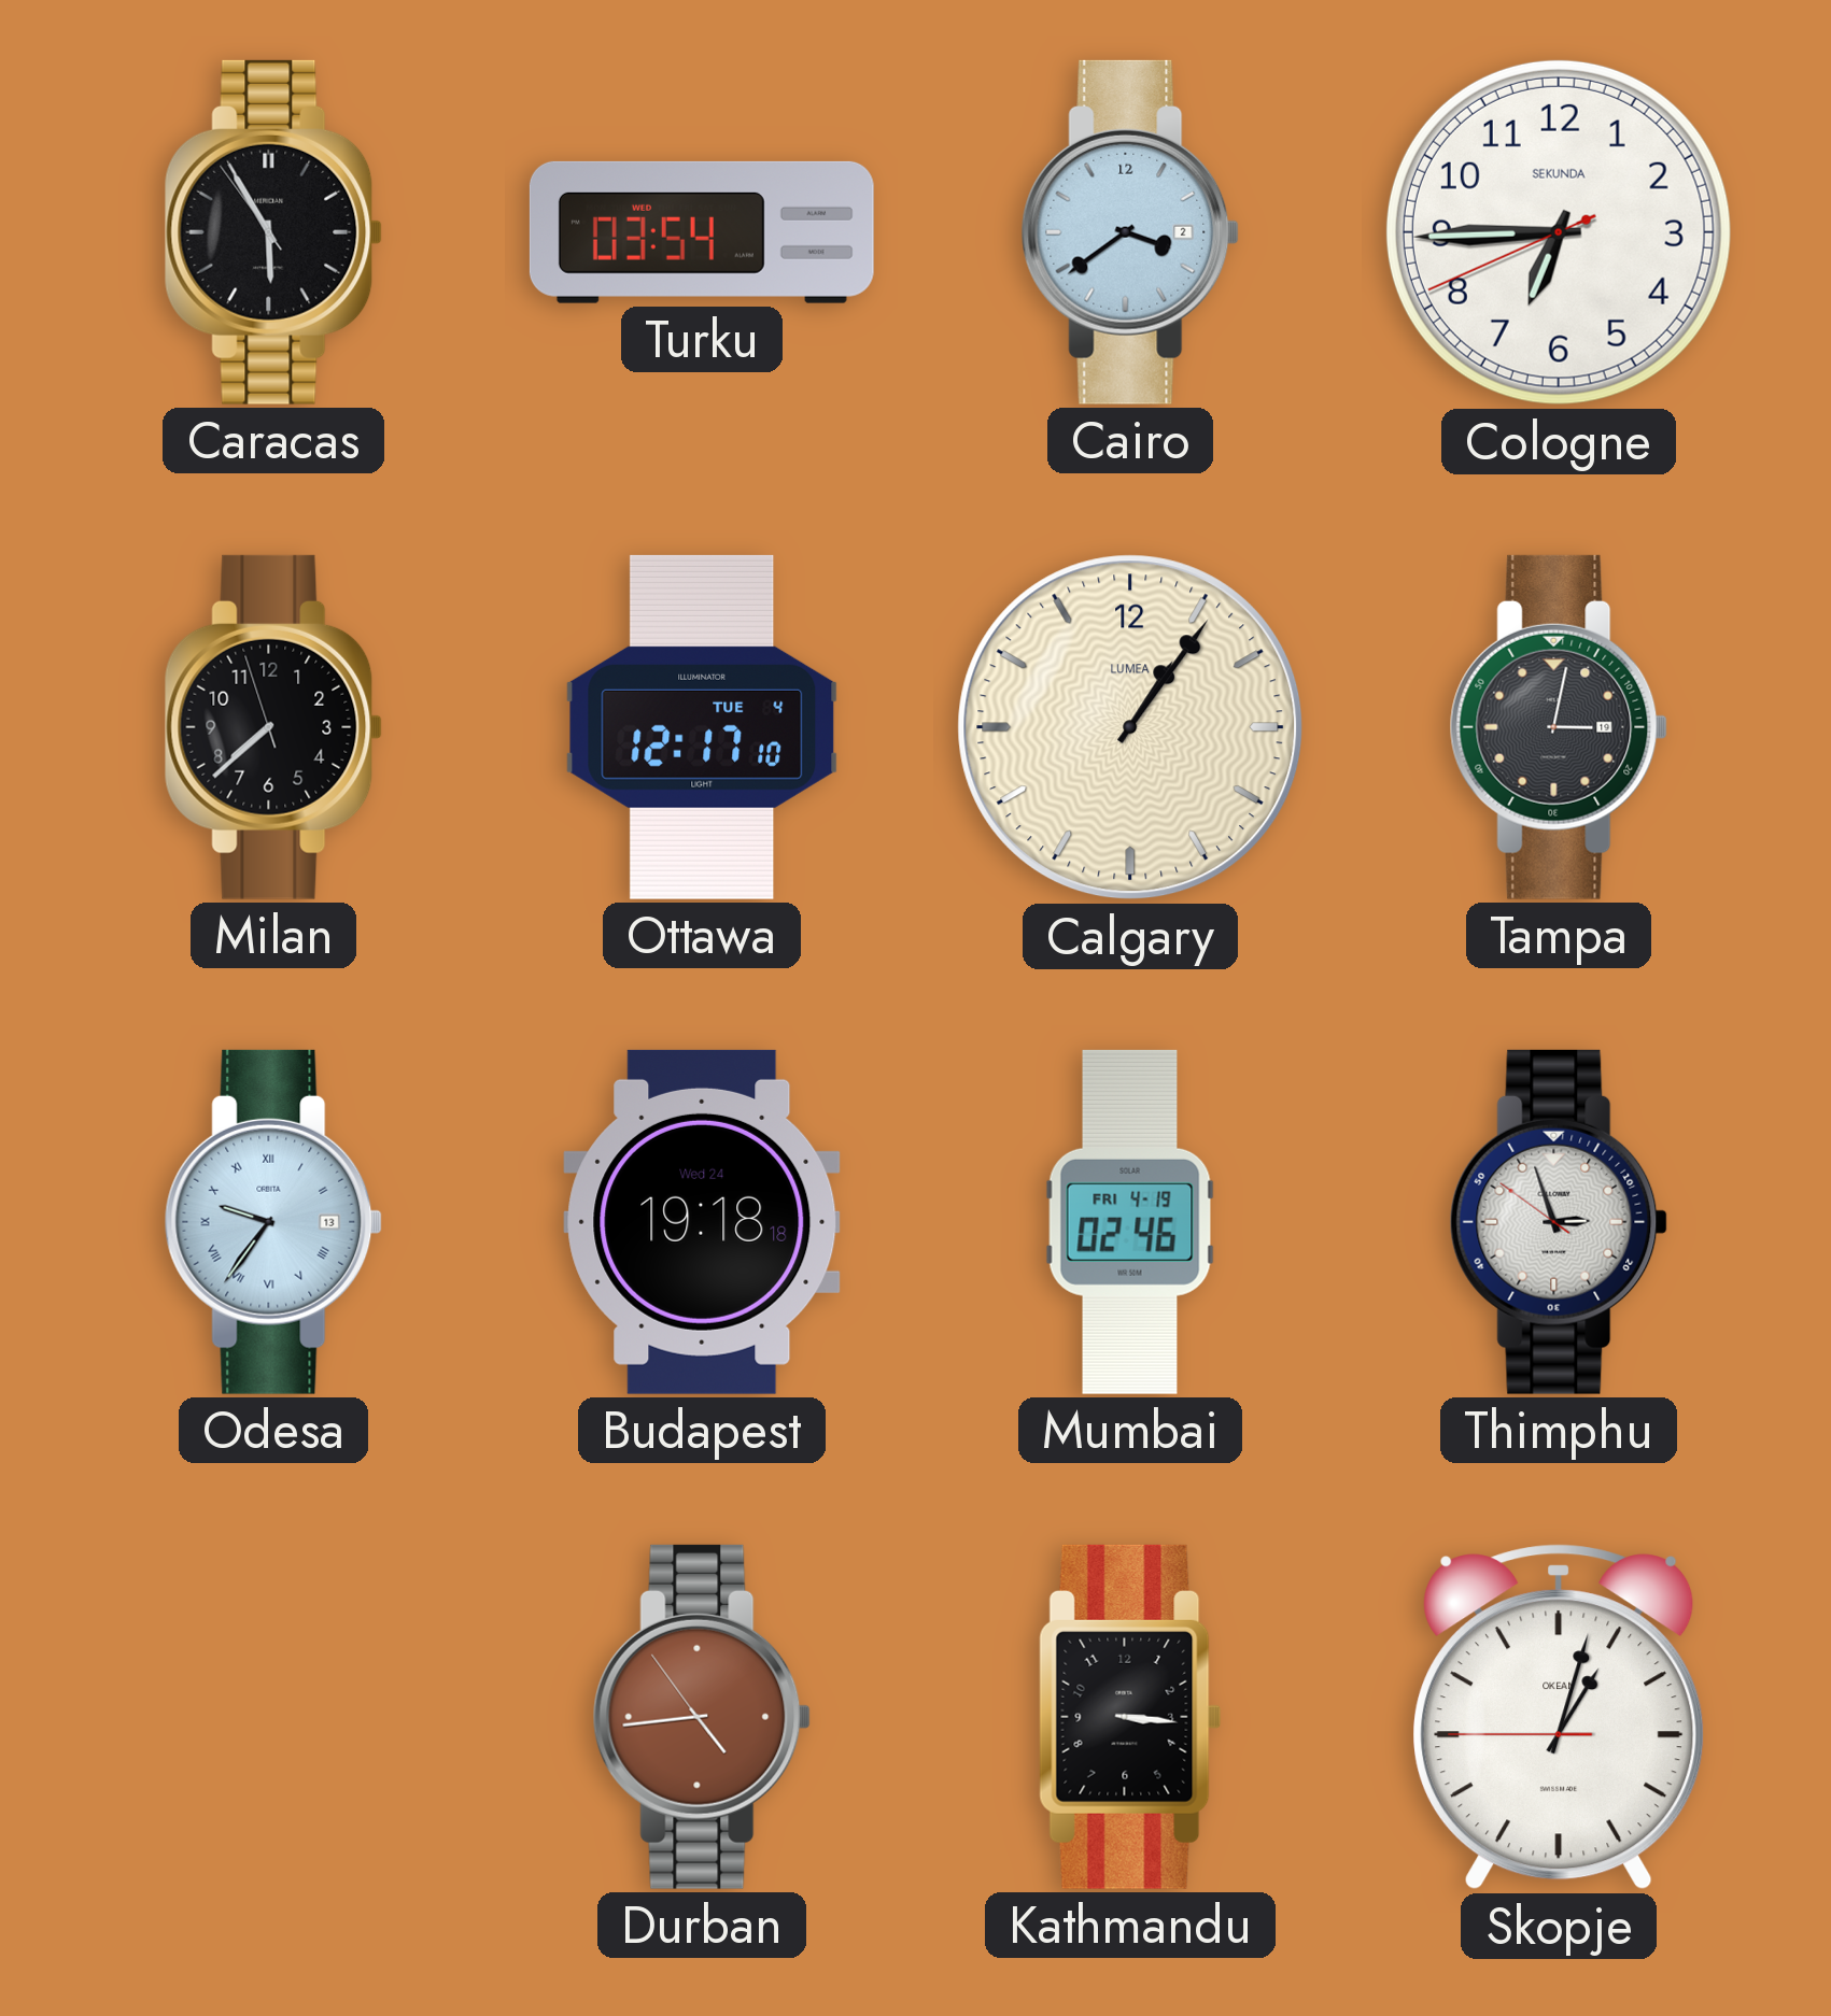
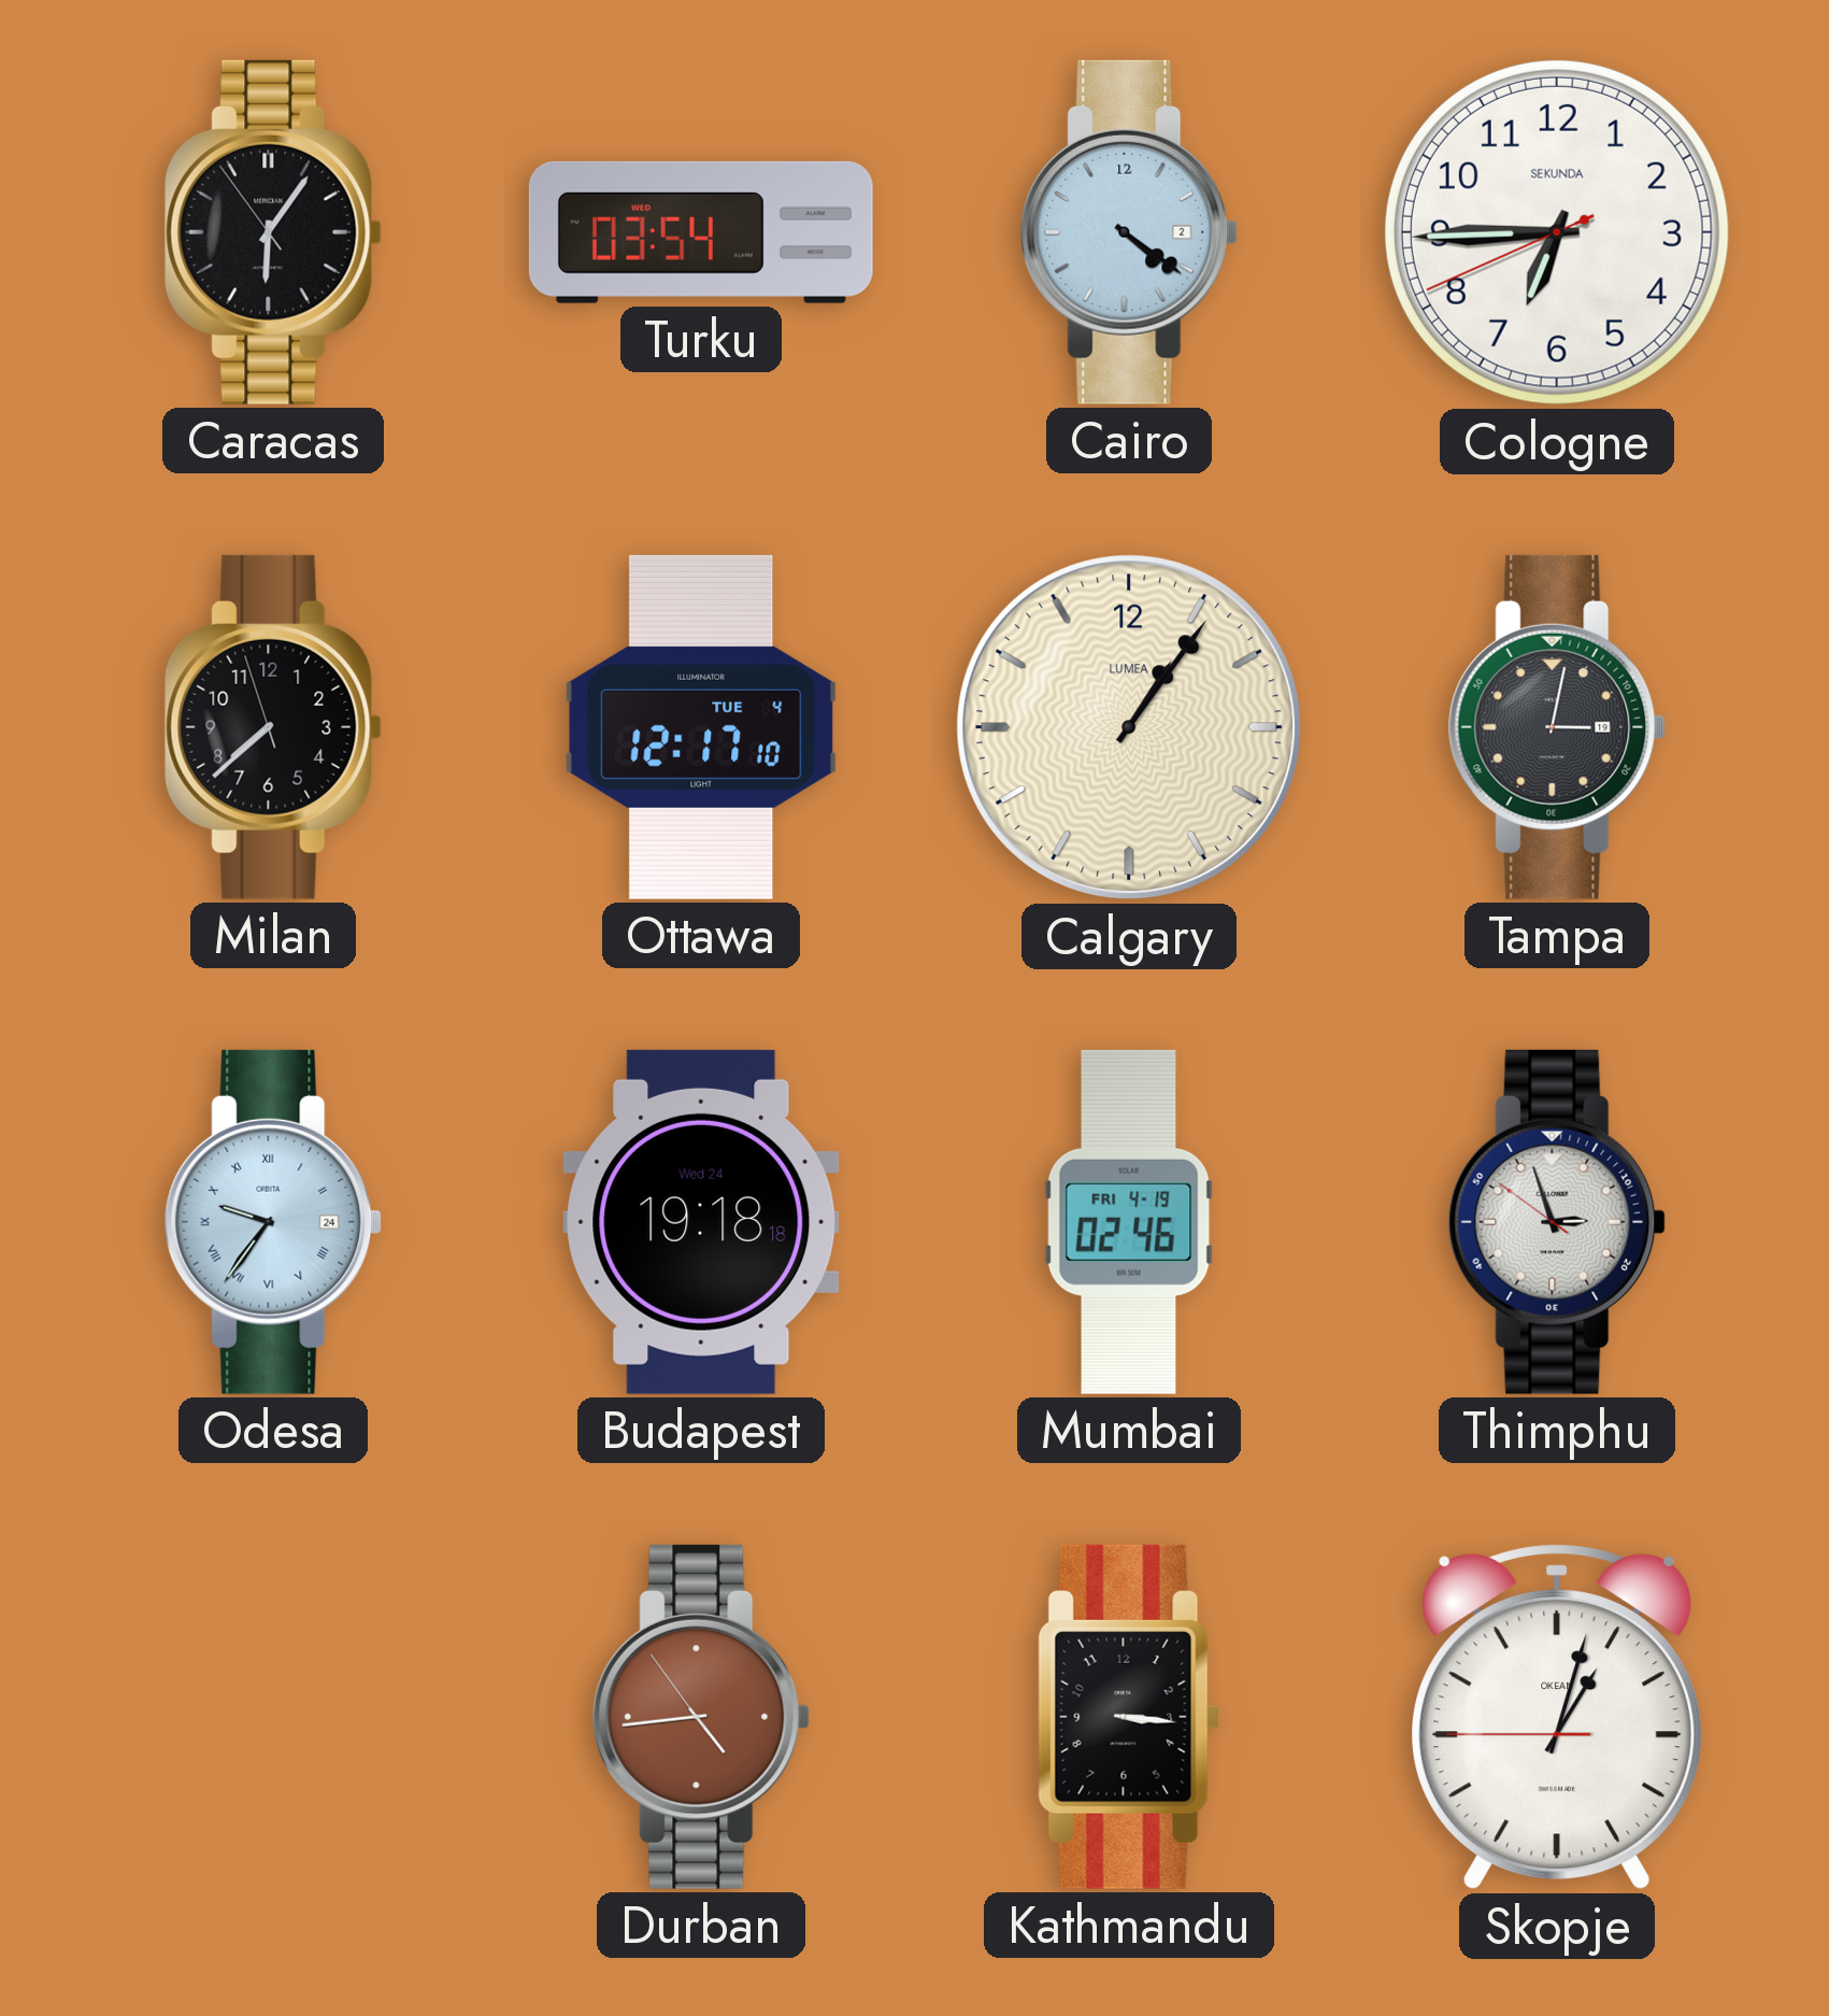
Caracas: 5:54 -> 6:05
Cairo: 3:39 -> 4:21
Odesa date: 13 -> 24
